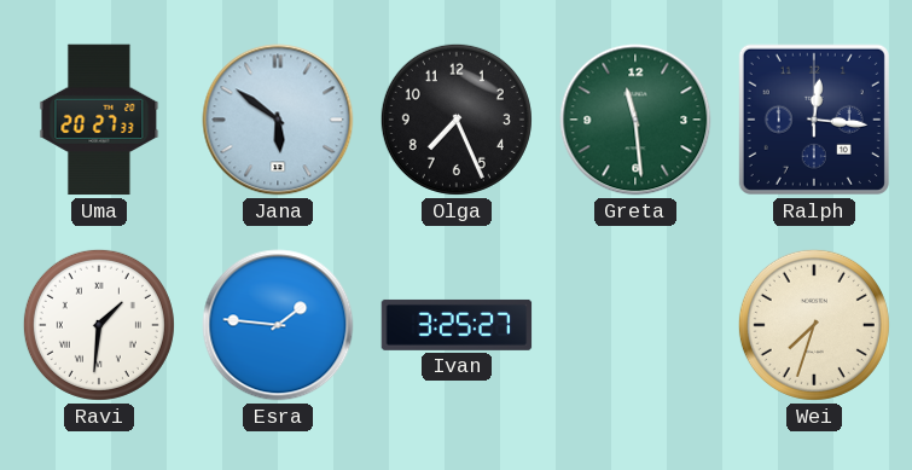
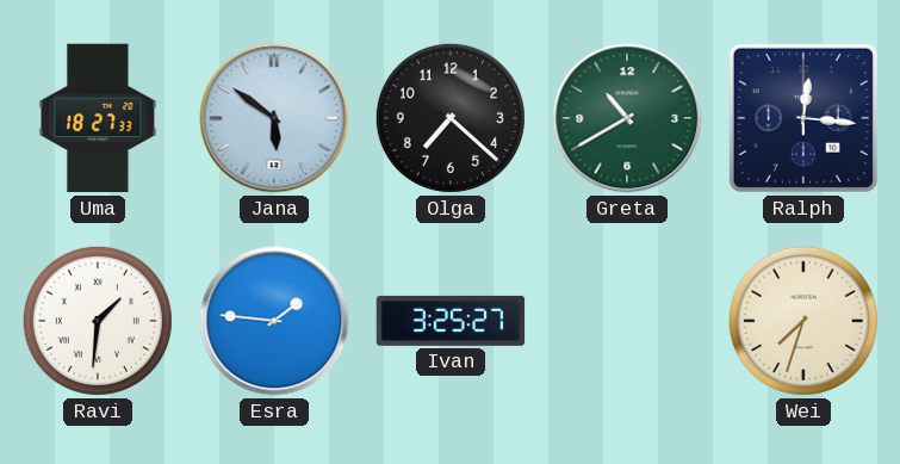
Uma: 20:27 -> 18:27
Olga: 7:26 -> 7:22
Greta: 11:29 -> 10:40
